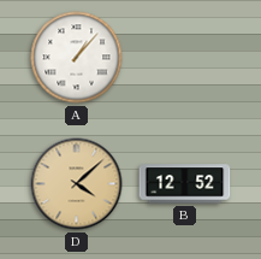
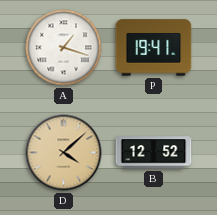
A: 1:07 -> 1:18
P: none -> 19:41
